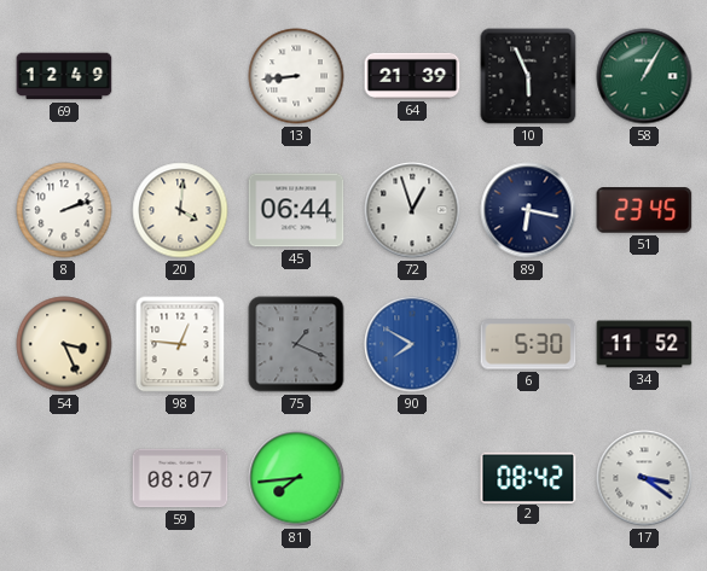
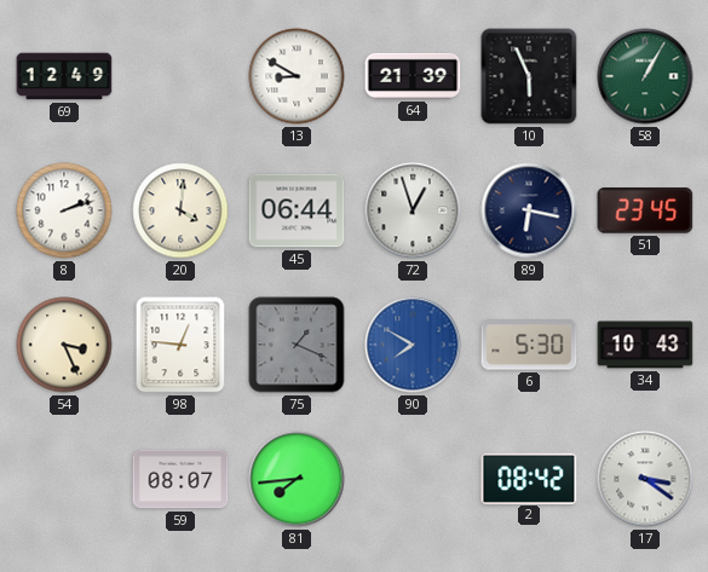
13: 8:44 -> 8:50
34: 11:52 -> 10:43
